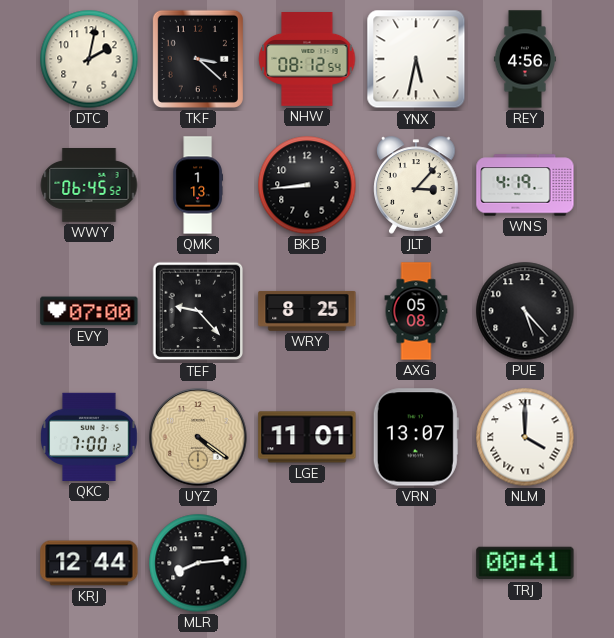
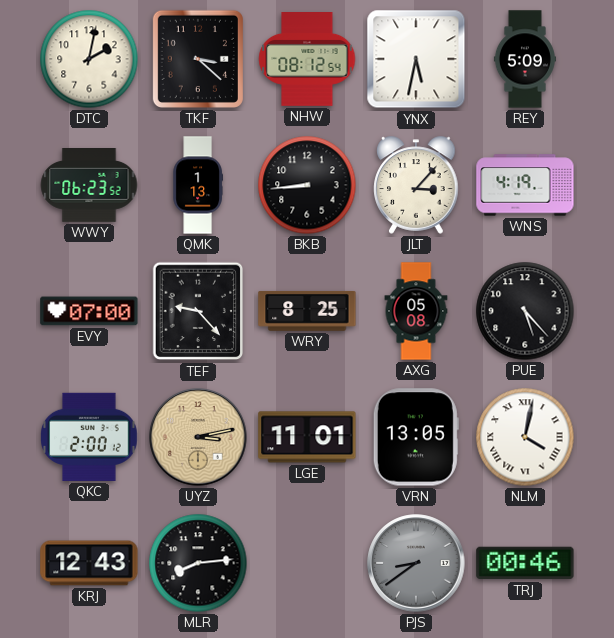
REY: 4:56 -> 5:09
WWY: 06:45 -> 06:23
QKC: 7:00 -> 2:00
UYZ: 4:21 -> 3:13
VRN: 13:07 -> 13:05
NLM: 4:00 -> 4:02
KRJ: 12:44 -> 12:43
PJS: none -> 8:39
TRJ: 00:41 -> 00:46
